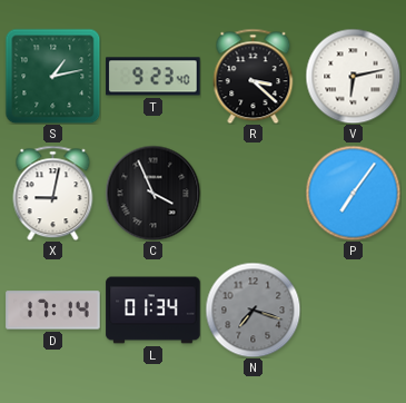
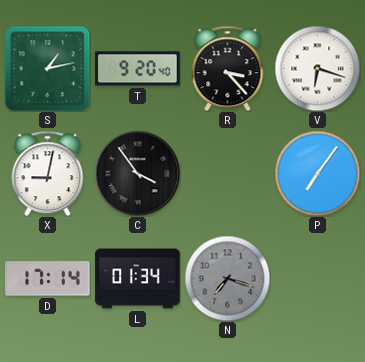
T: 9:23 -> 9:20
R: 3:22 -> 3:23
V: 6:13 -> 6:18
C: 3:56 -> 3:54
